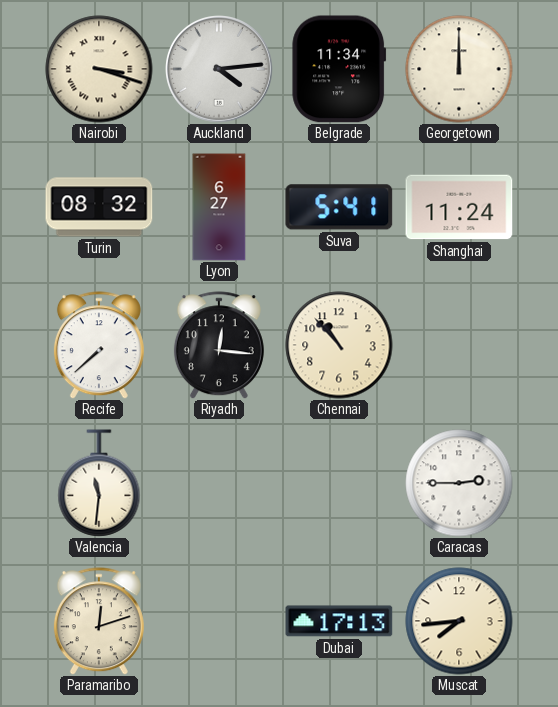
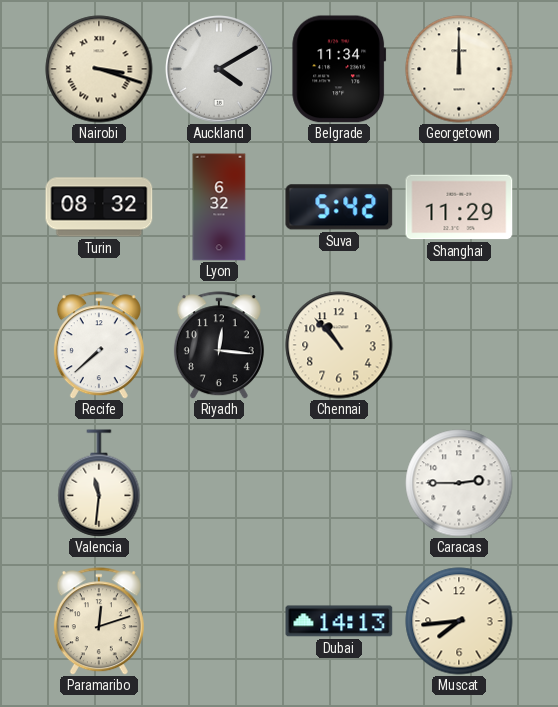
Auckland: 4:14 -> 4:10
Lyon: 6:27 -> 6:32
Suva: 5:41 -> 5:42
Shanghai: 11:24 -> 11:29
Dubai: 17:13 -> 14:13
